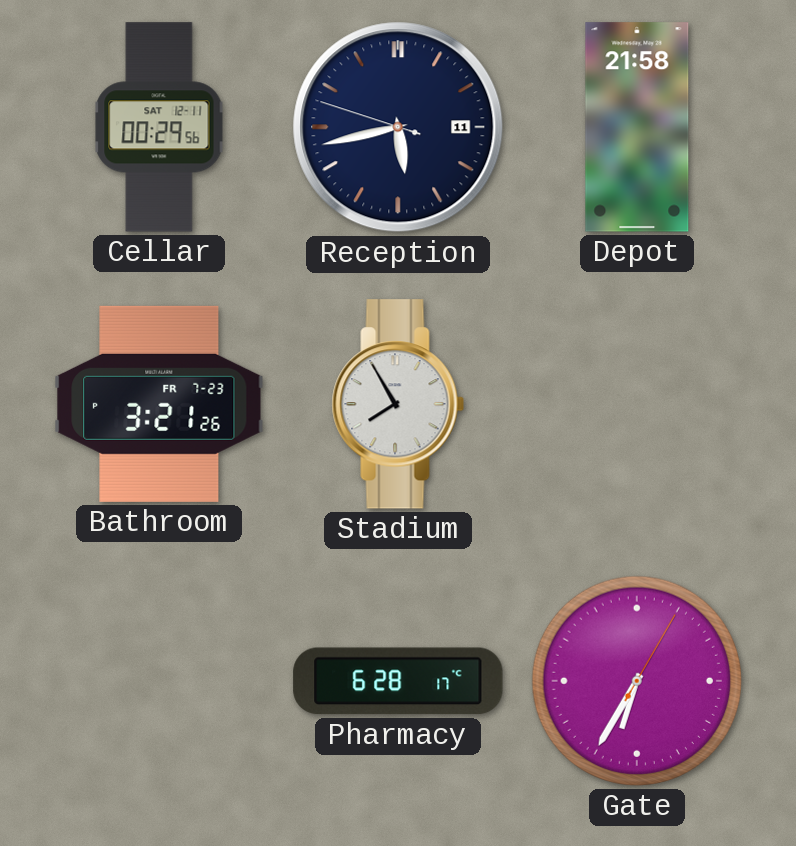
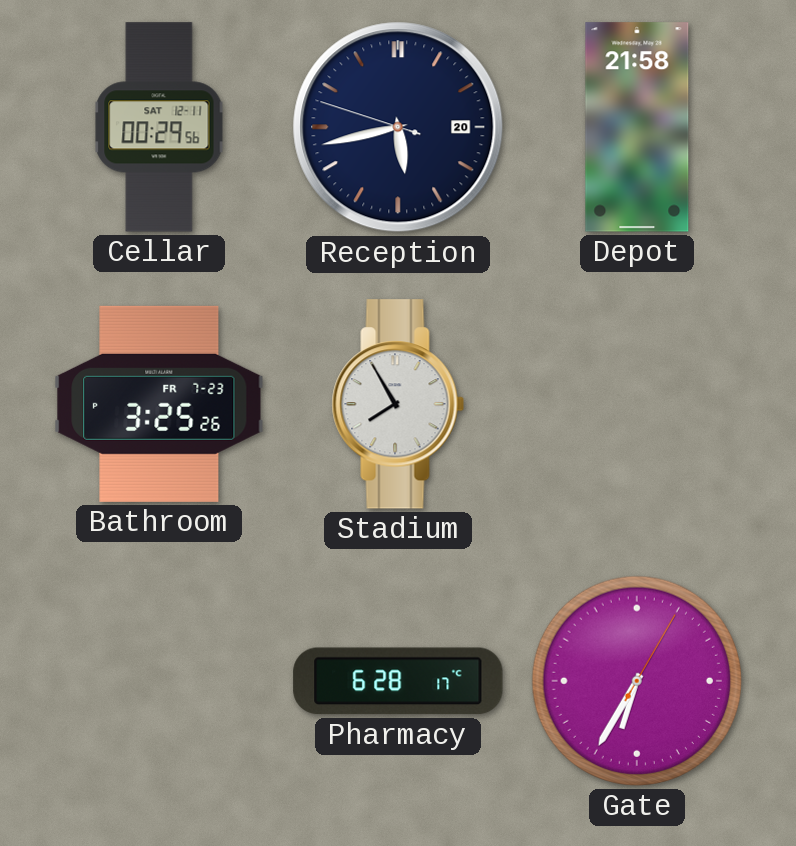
Reception date: 11 -> 20
Bathroom: 3:21 -> 3:25
